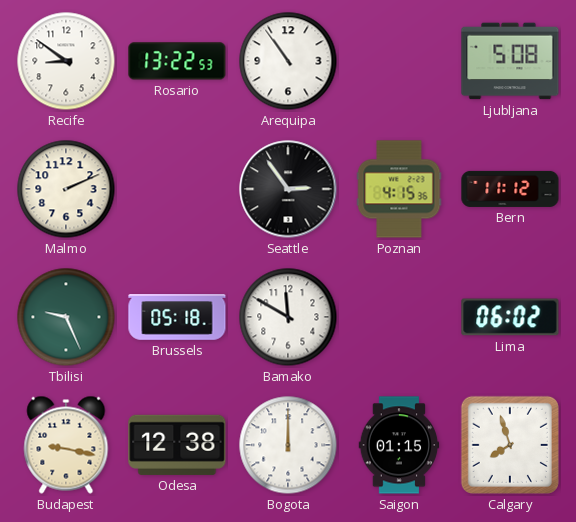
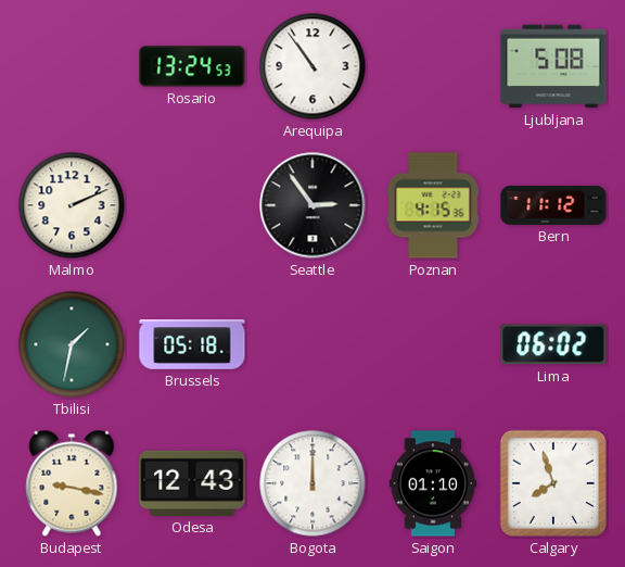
Recife: 8:51 -> none
Rosario: 13:22 -> 13:24
Tbilisi: 9:26 -> 1:32
Bamako: 11:50 -> none
Odesa: 12:38 -> 12:43
Saigon: 01:15 -> 01:10
